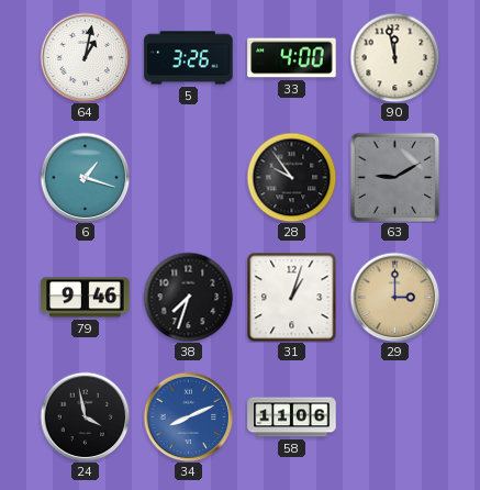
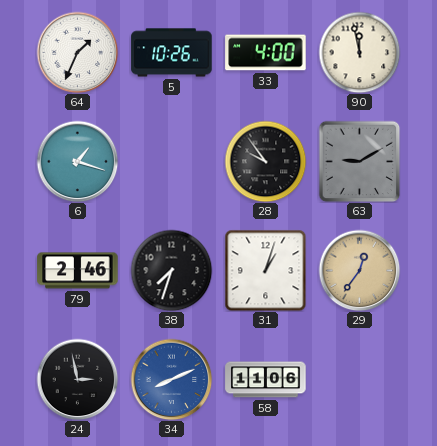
64: 1:02 -> 1:34
5: 3:26 -> 10:26
79: 9:46 -> 2:46
29: 3:00 -> 12:36
24: 3:58 -> 2:58
